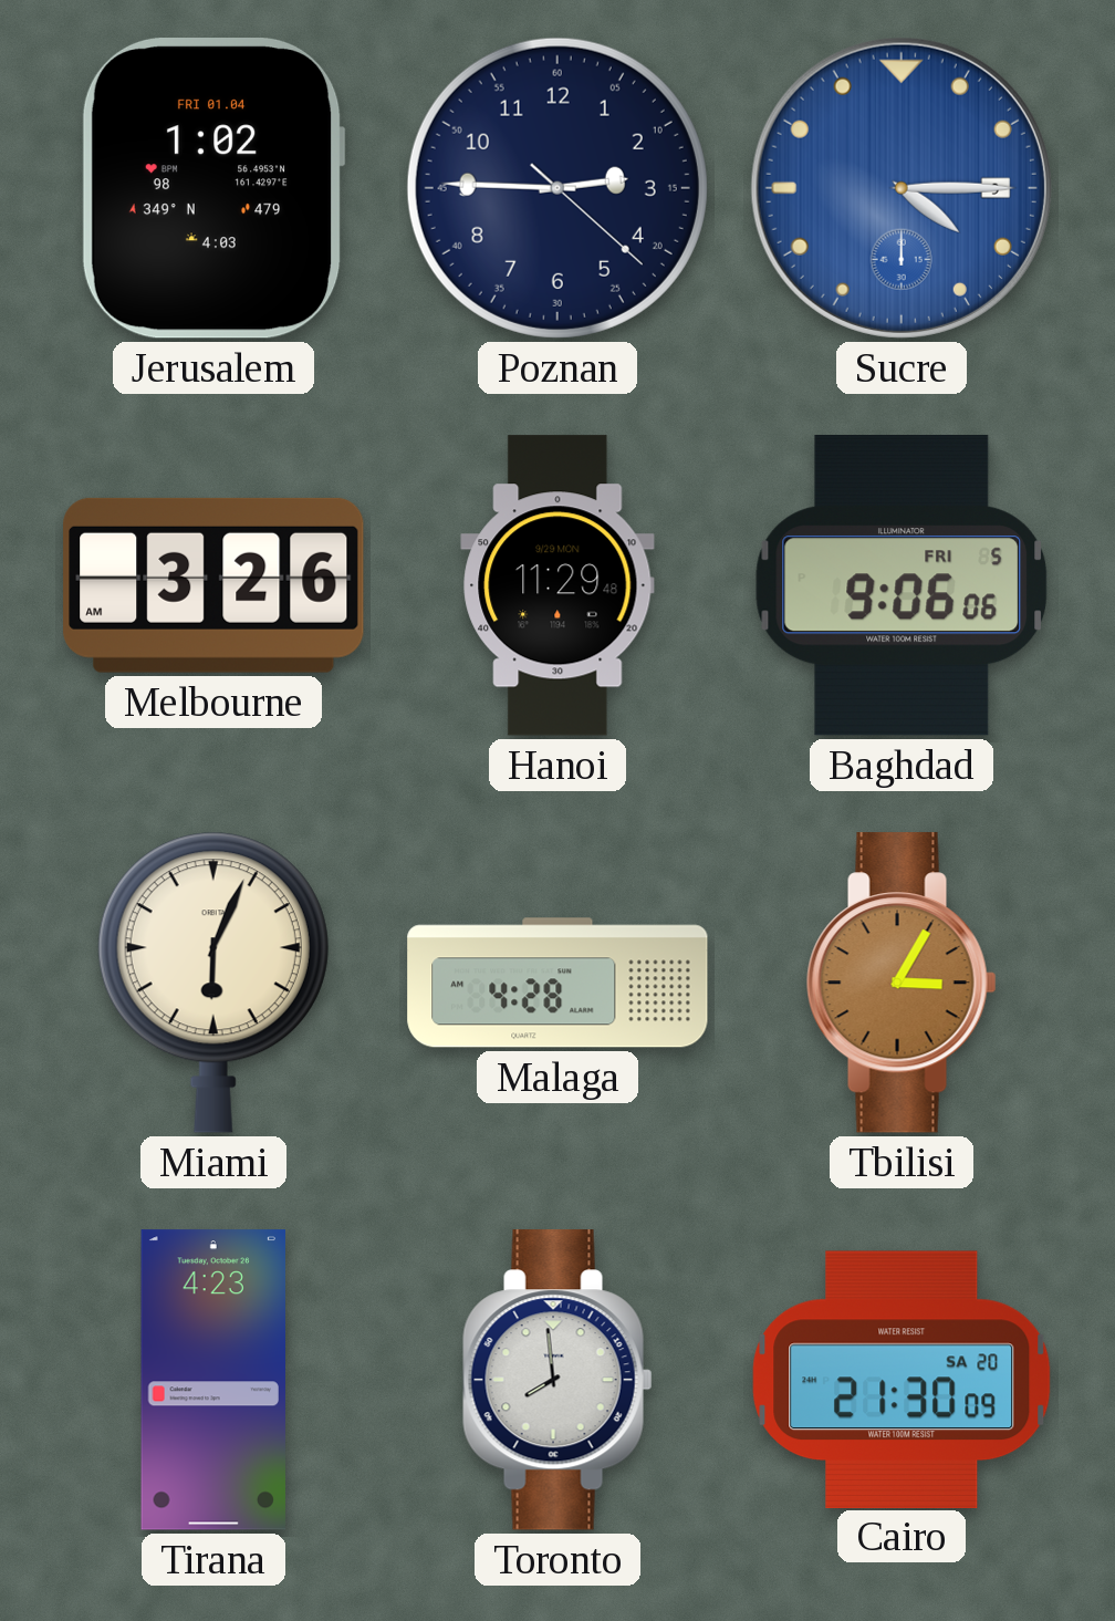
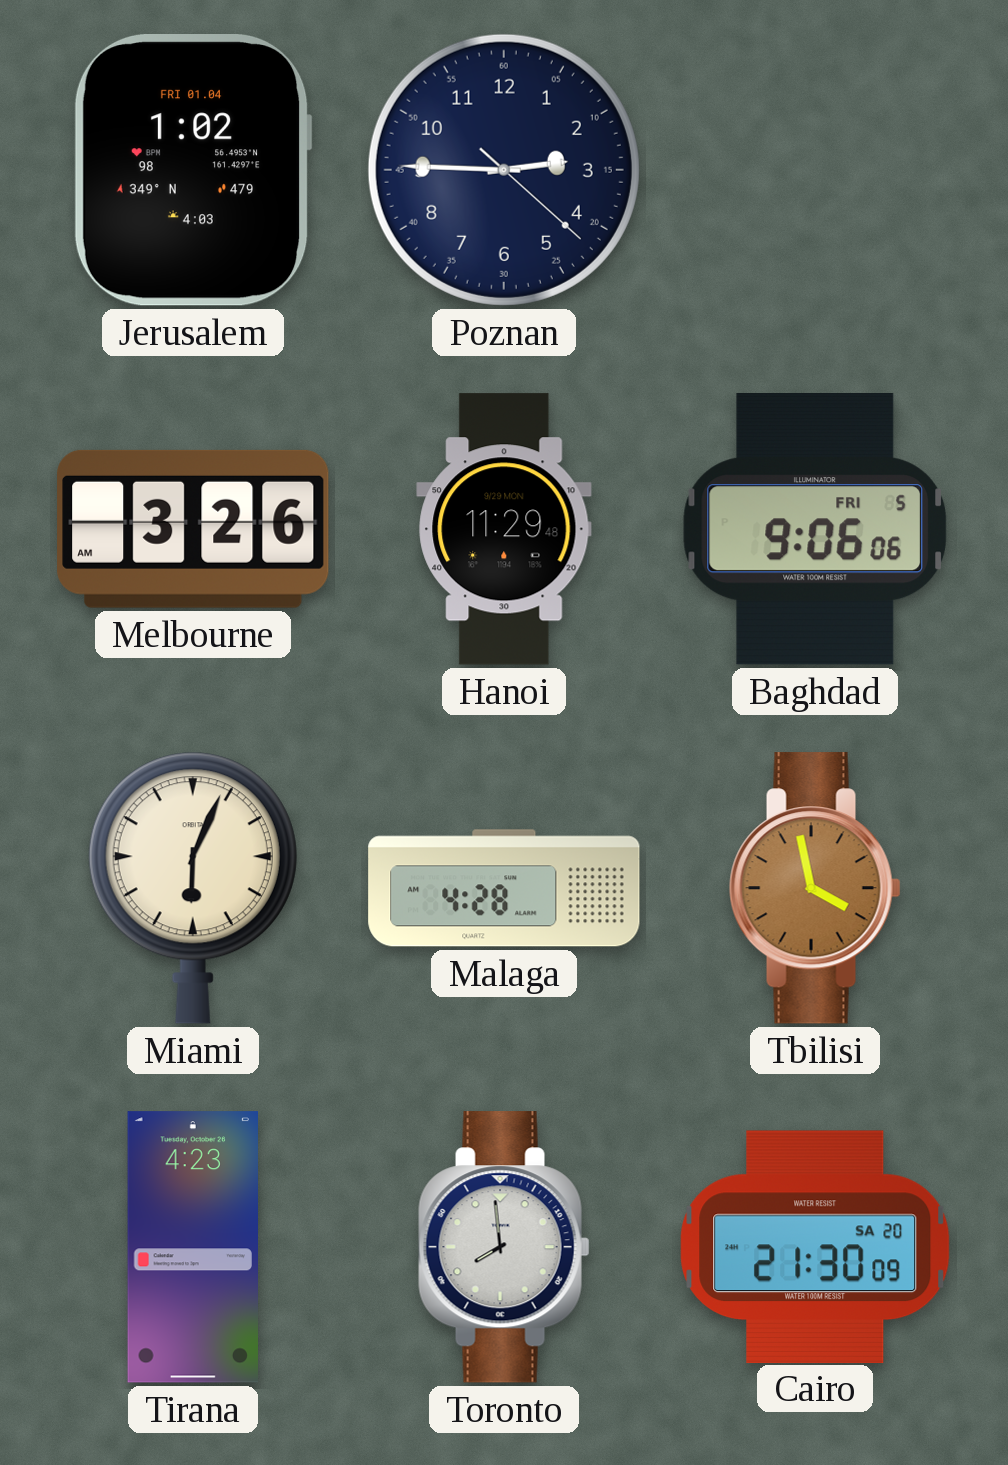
Sucre: 4:15 -> none
Tbilisi: 3:05 -> 3:58
